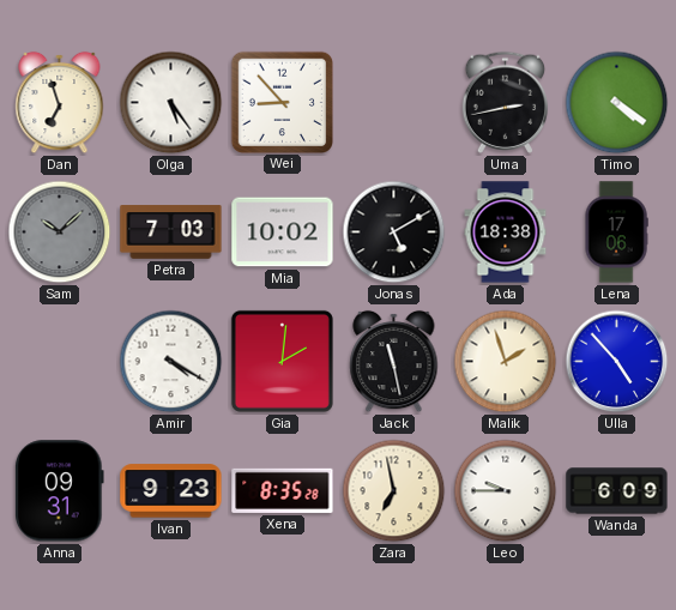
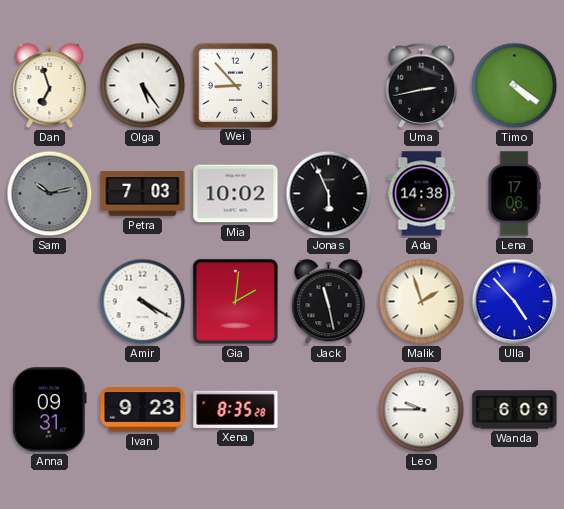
Sam: 10:08 -> 10:13
Jonas: 5:10 -> 5:56
Ada: 18:38 -> 14:38
Zara: 6:58 -> none
